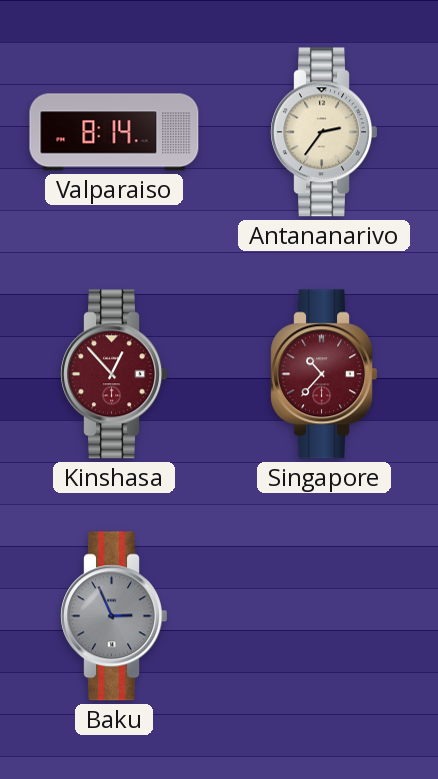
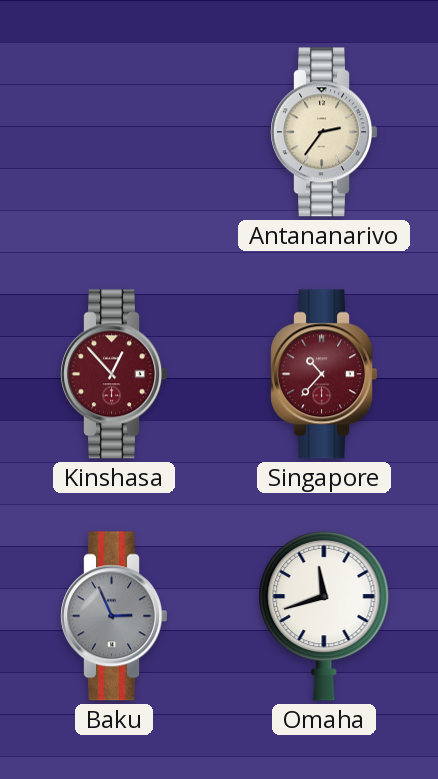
Valparaiso: 8:14 -> none
Omaha: none -> 11:42
